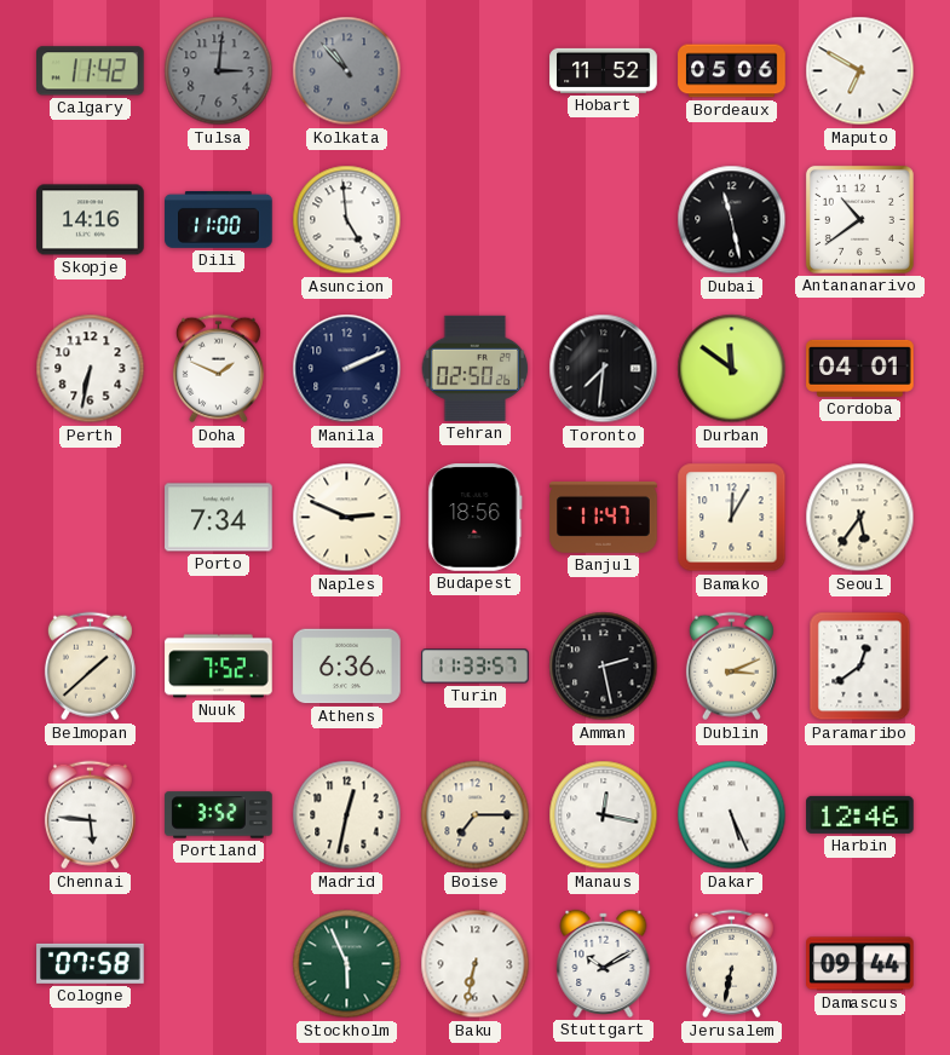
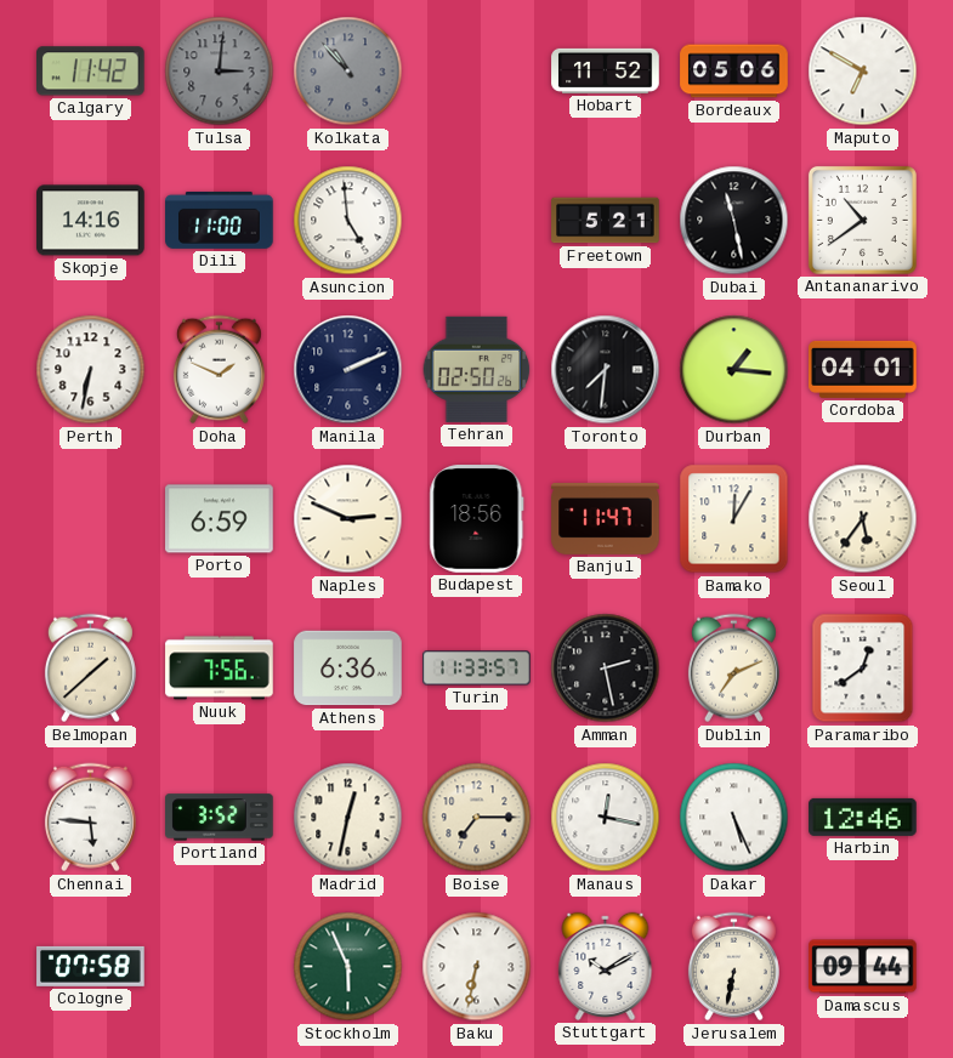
Freetown: none -> 5:21
Durban: 11:51 -> 1:16
Porto: 7:34 -> 6:59
Nuuk: 7:52 -> 7:56
Dublin: 3:11 -> 7:11
